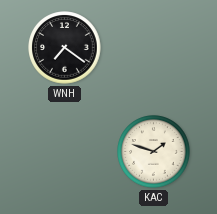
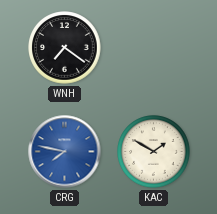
CRG: none -> 7:47
KAC: 1:48 -> 1:50
